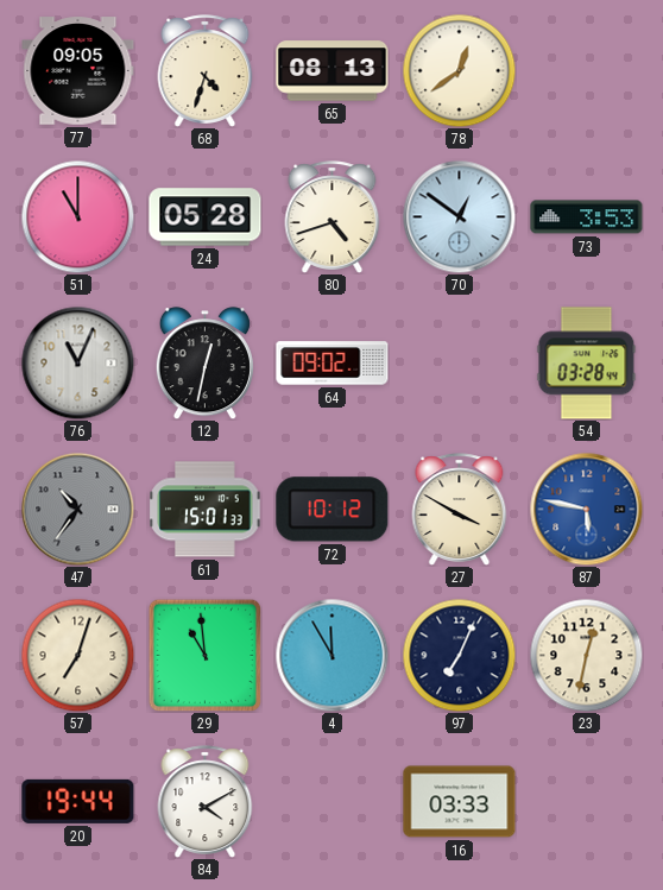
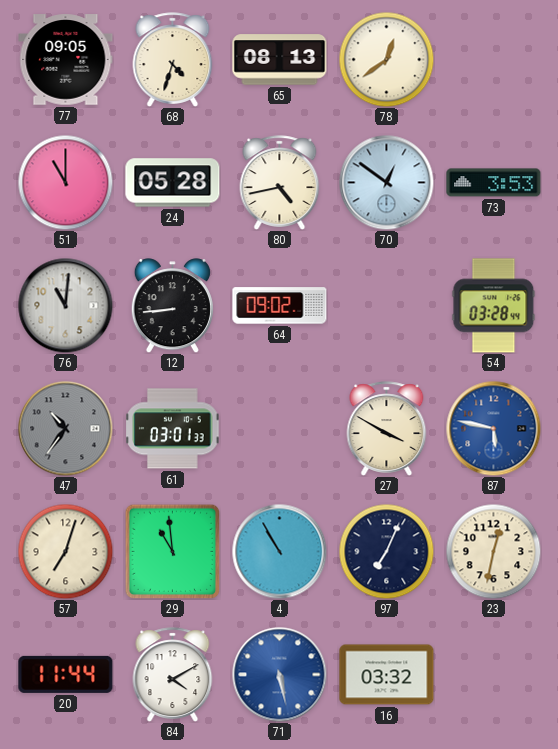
80: 4:42 -> 4:43
76: 11:04 -> 11:01
12: 12:32 -> 8:44
61: 15:01 -> 03:01
72: 10:12 -> none
4: 11:55 -> 10:55
20: 19:44 -> 11:44
71: none -> 5:28
16: 03:33 -> 03:32
